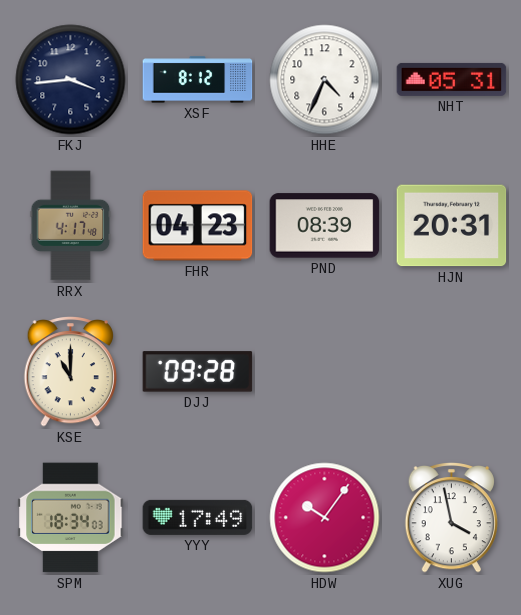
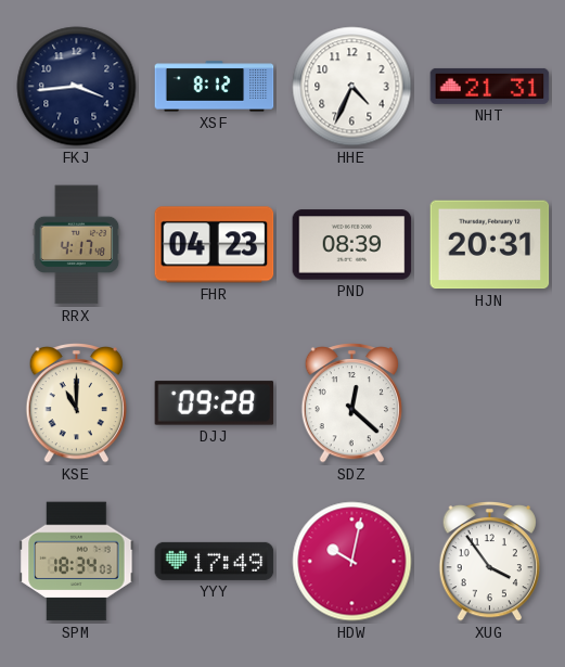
NHT: 05:31 -> 21:31
SDZ: none -> 12:22
HDW: 10:06 -> 10:02
XUG: 3:58 -> 3:54
